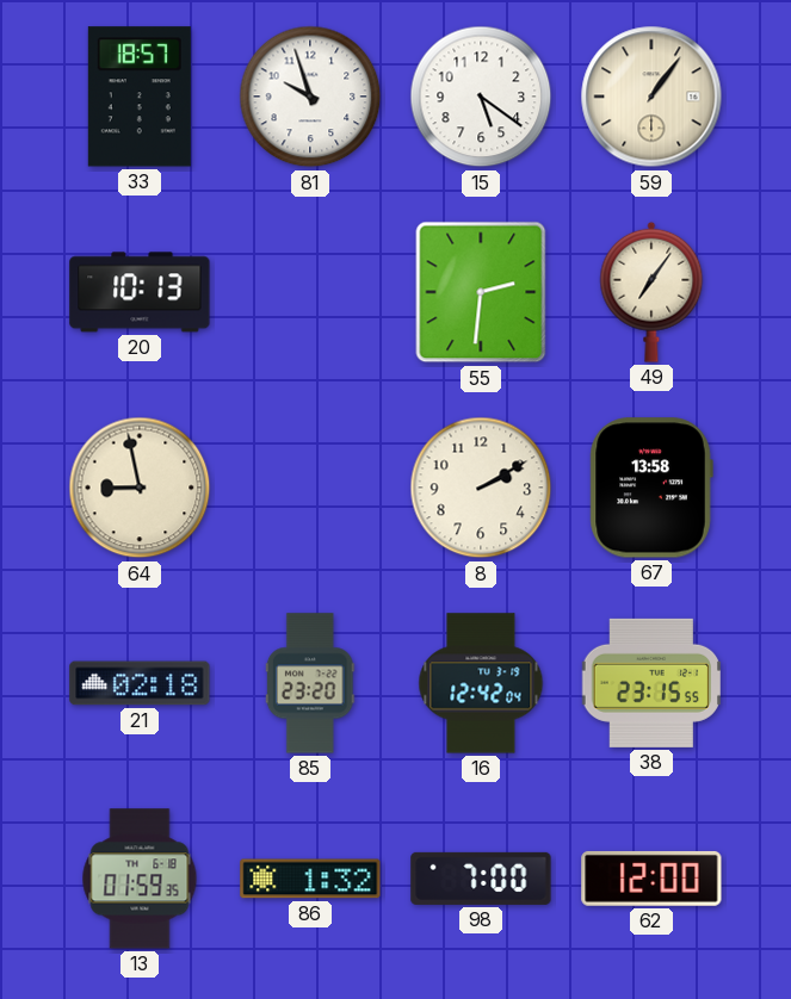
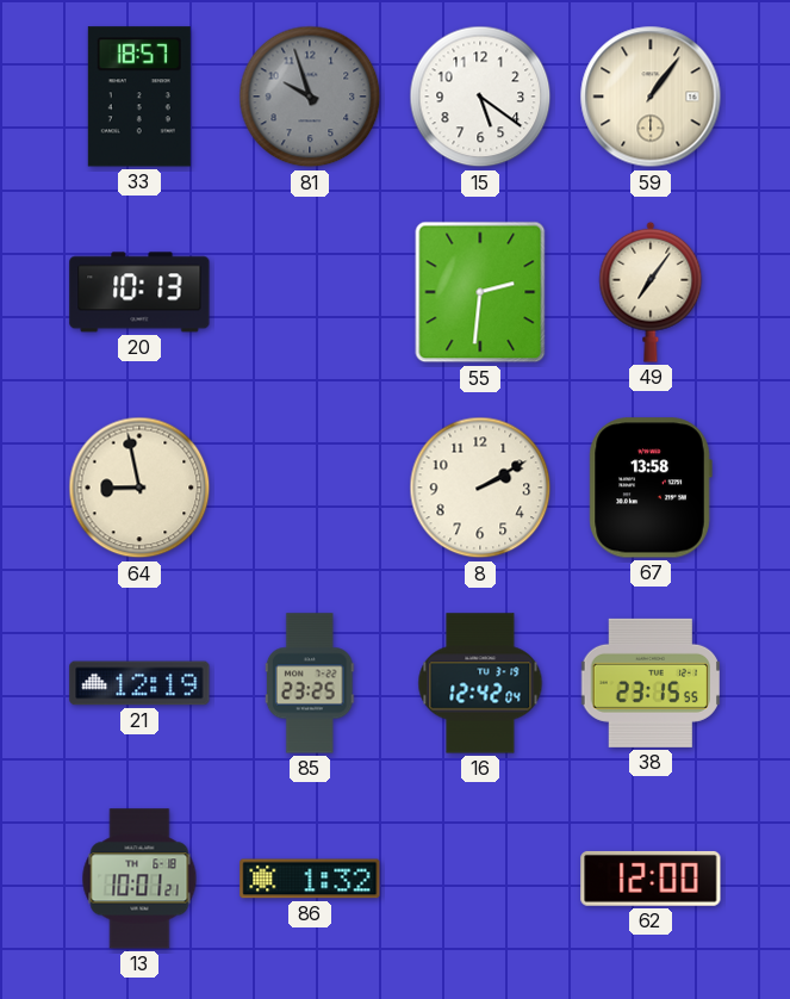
81 dial: white -> grey
21: 02:18 -> 12:19
85: 23:20 -> 23:25
13: 01:59 -> 10:01
98: 7:00 -> none
